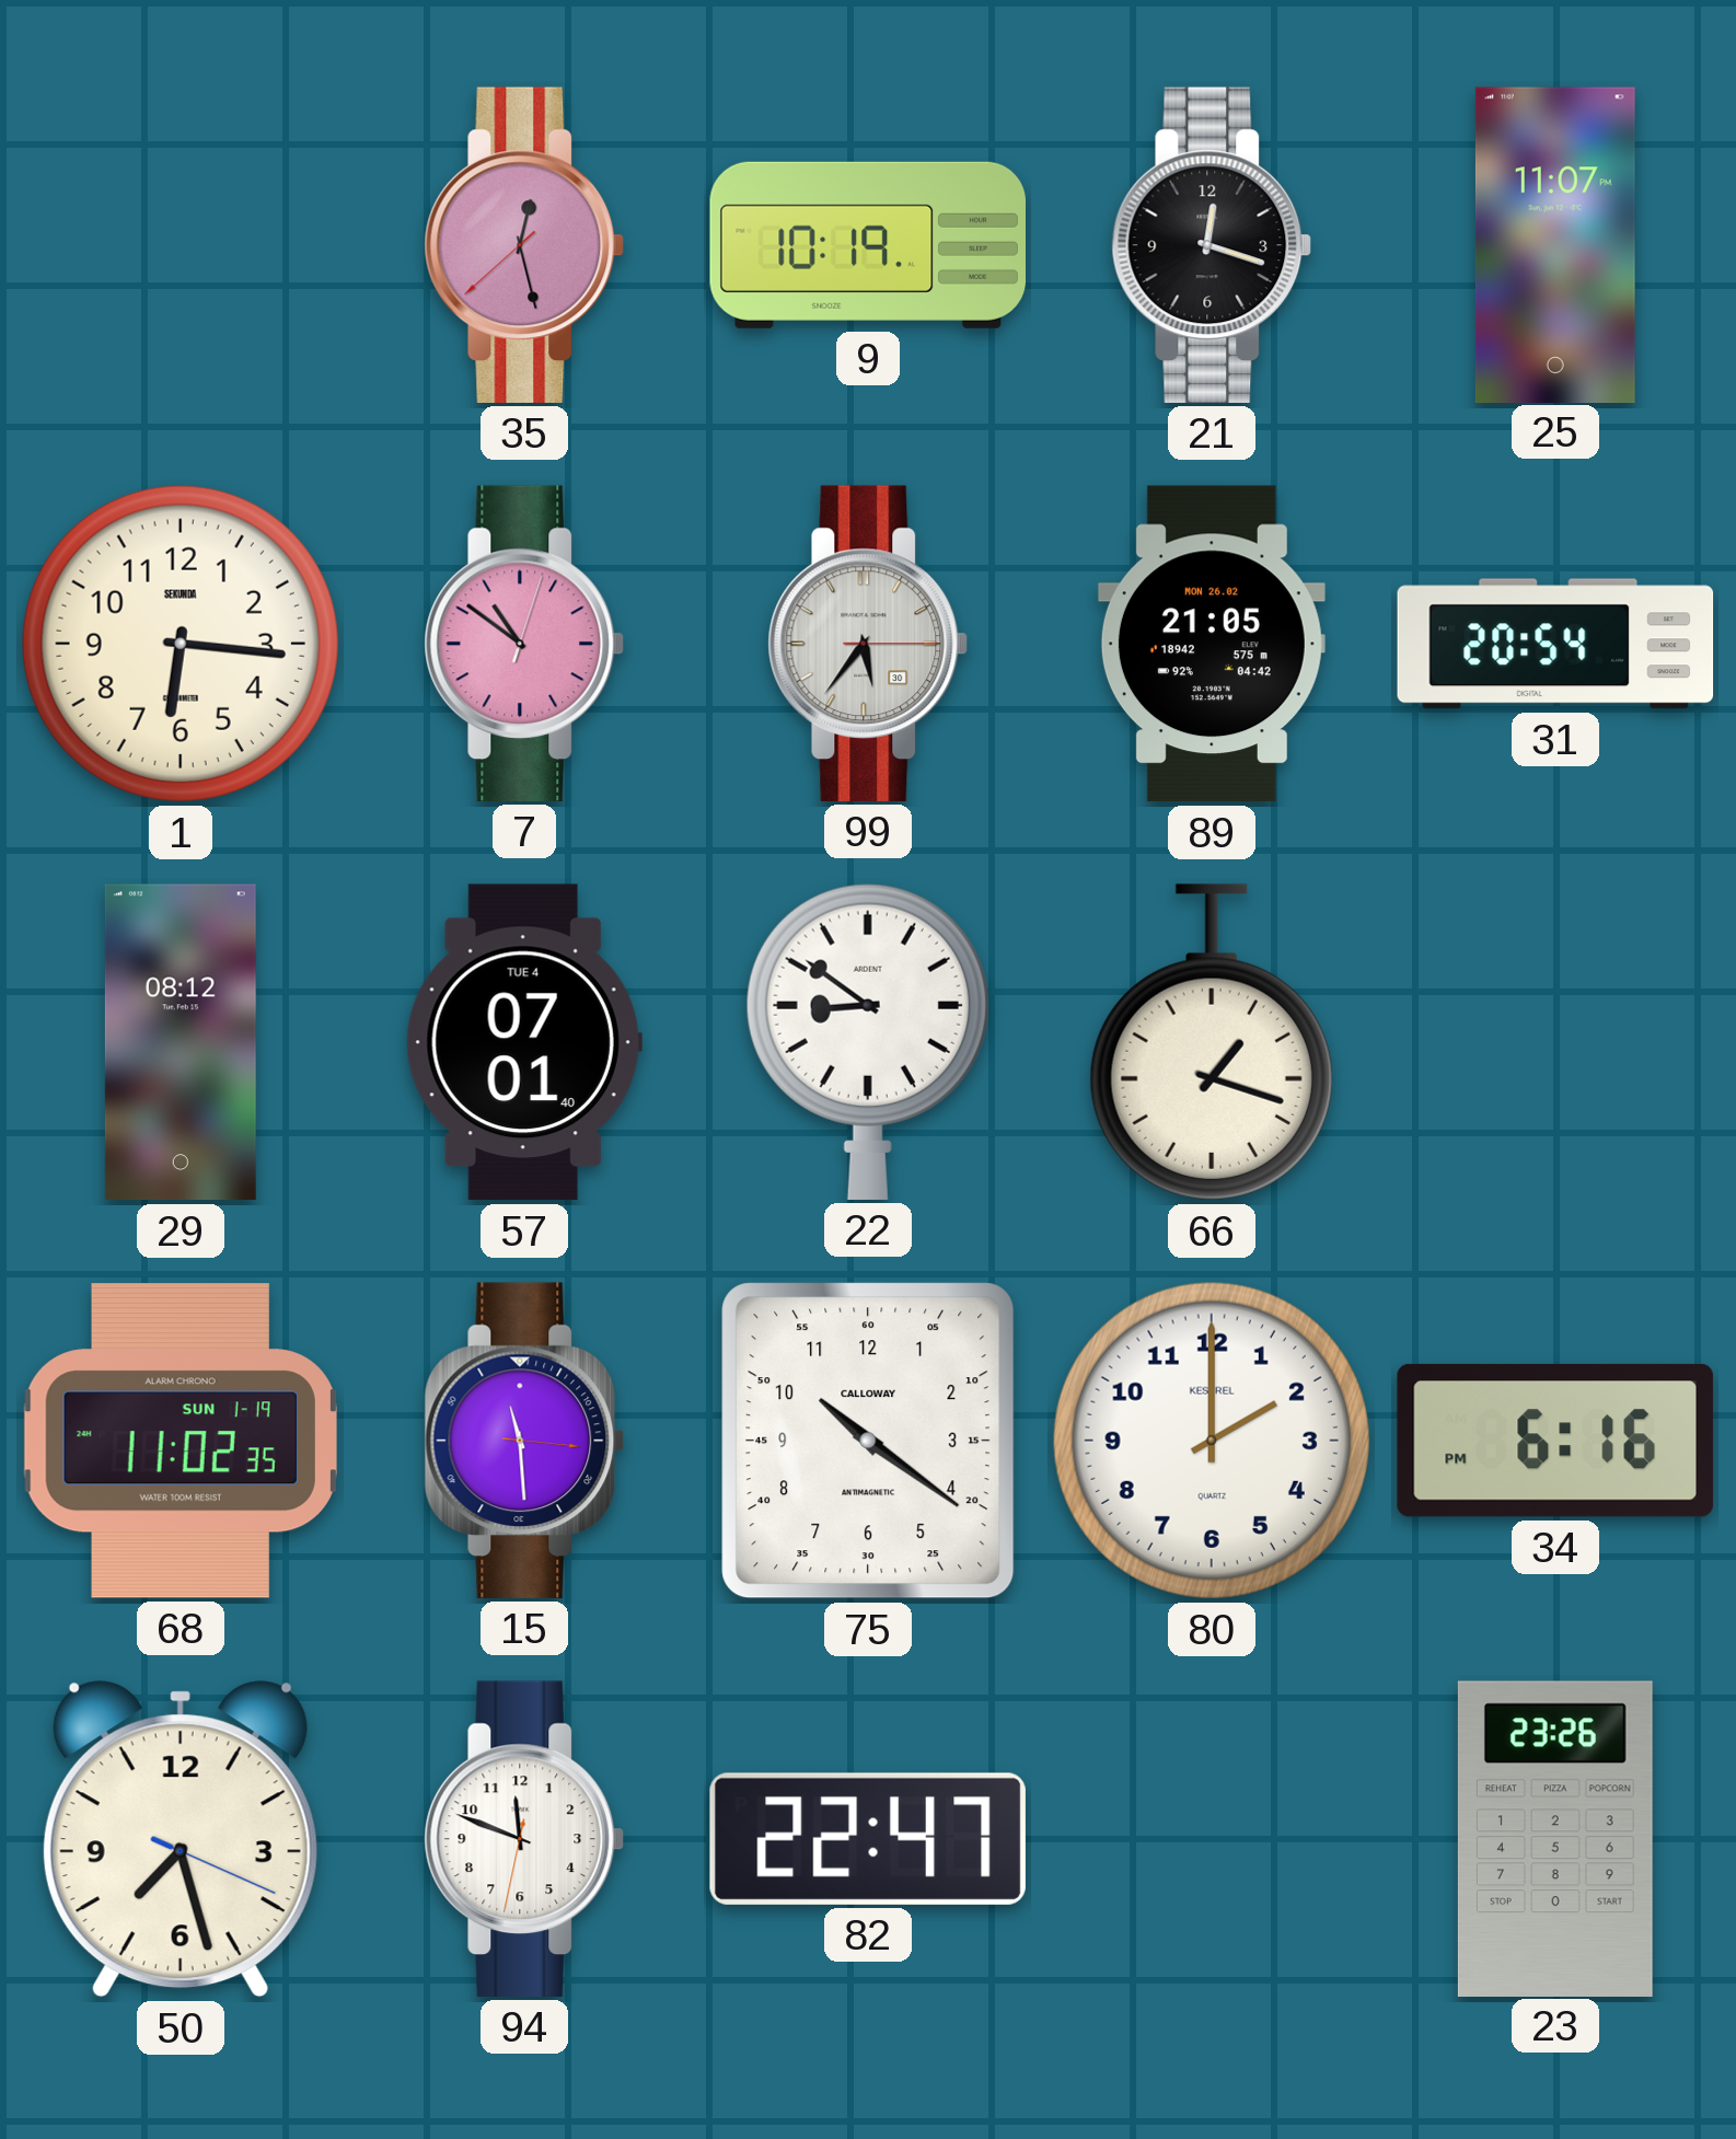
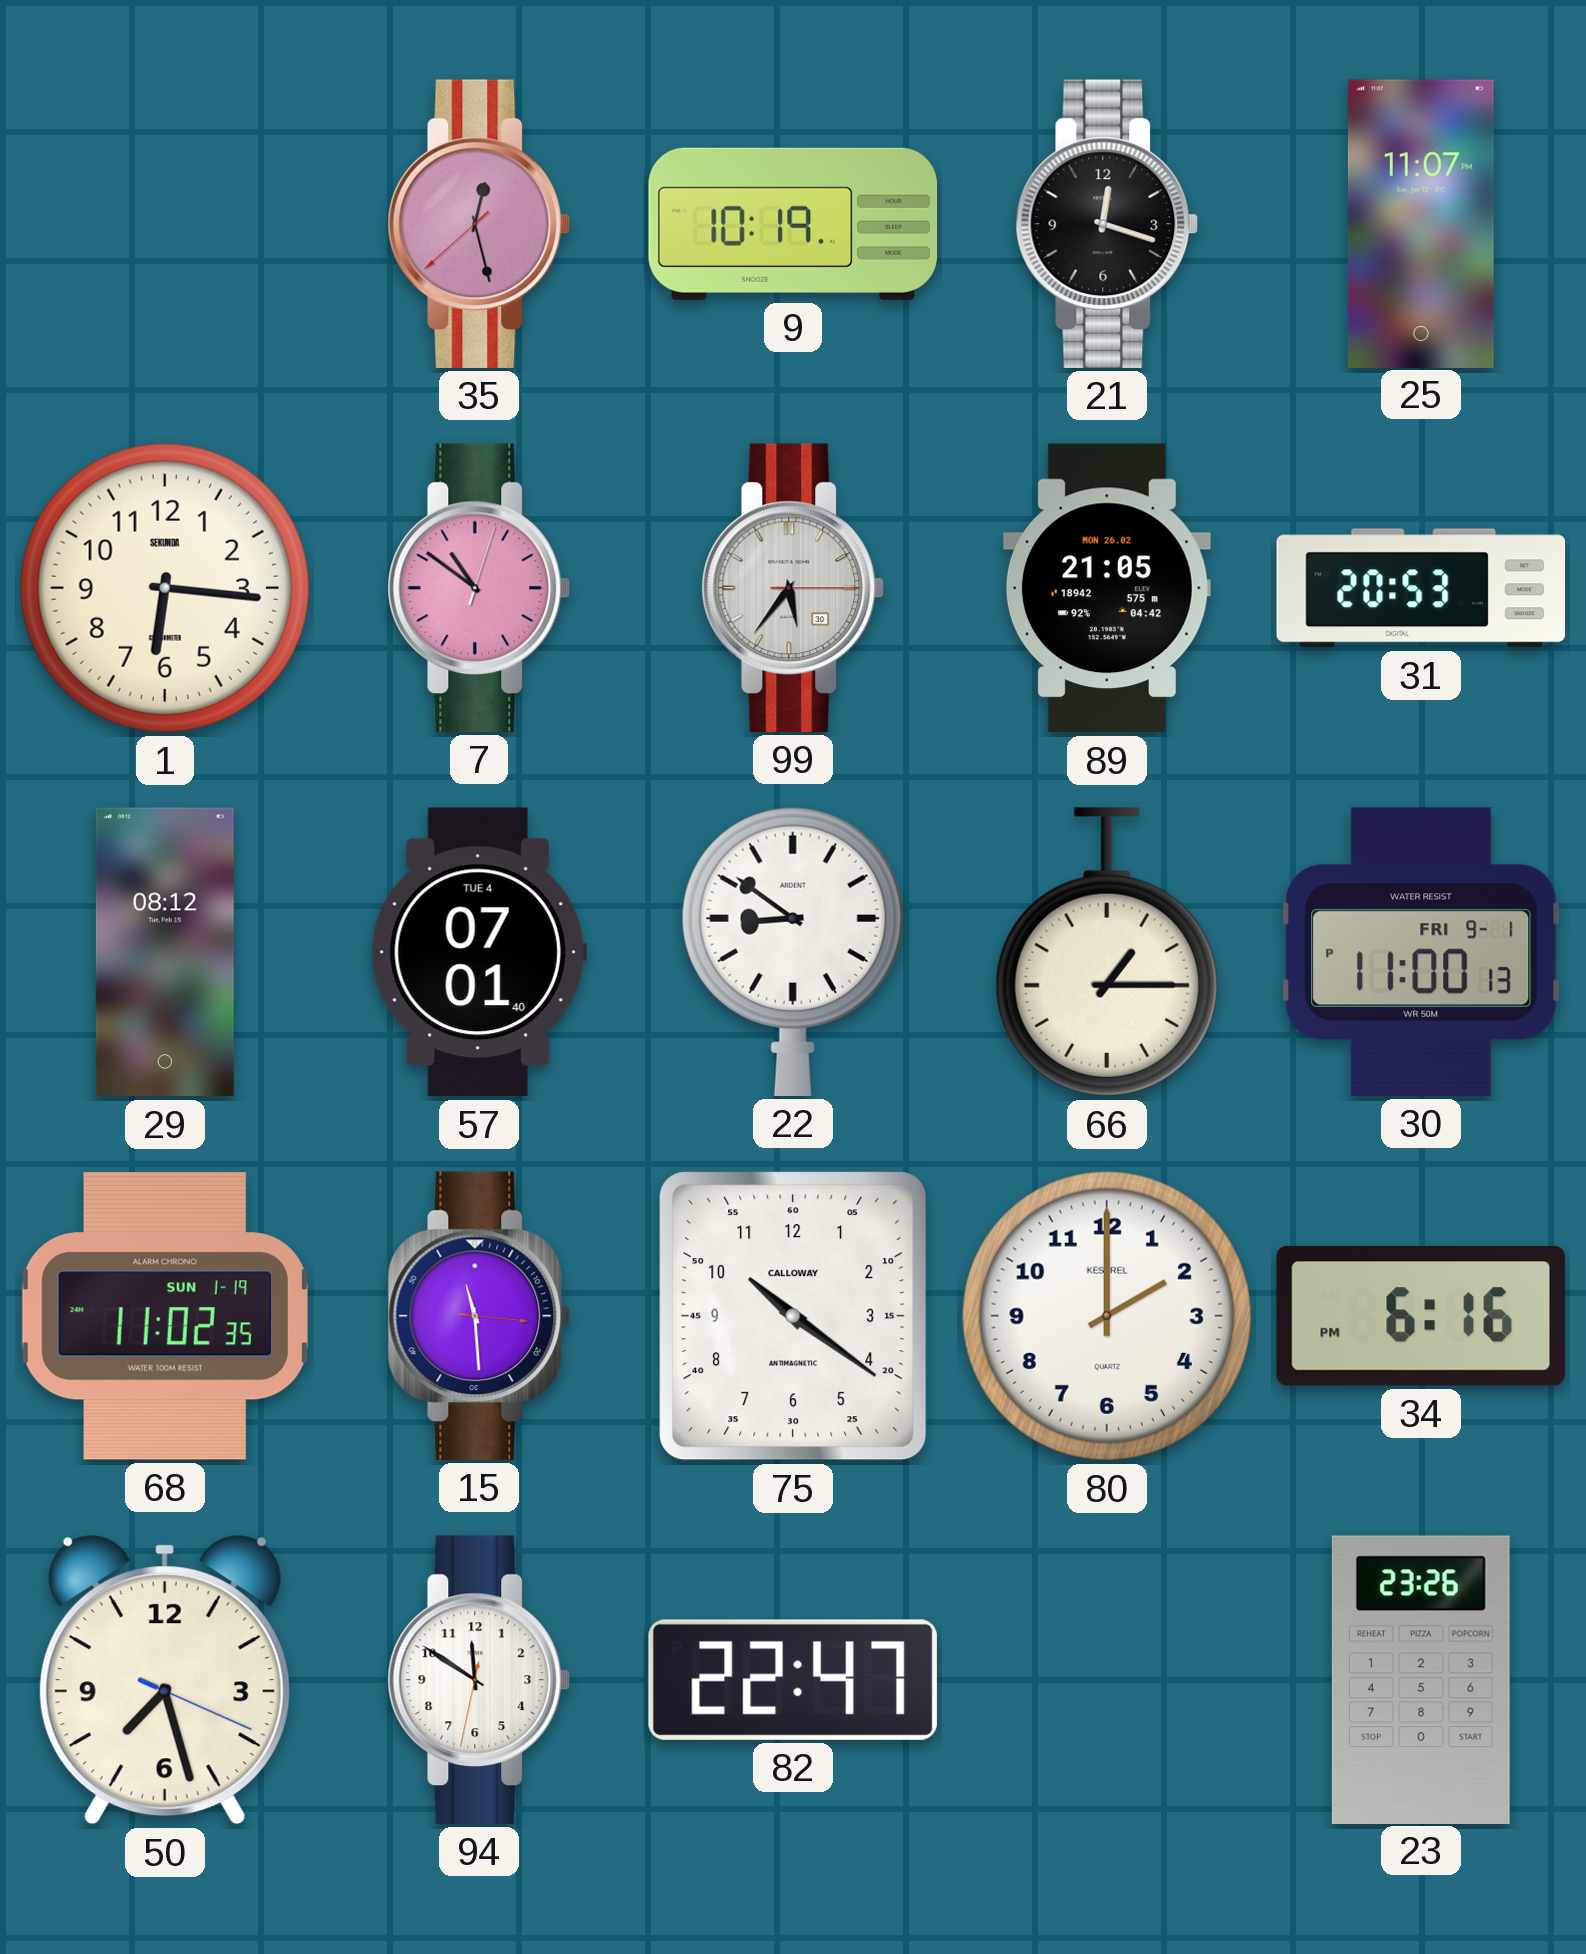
31: 20:54 -> 20:53
66: 1:18 -> 1:15
30: none -> 11:00
94: 11:48 -> 11:50
